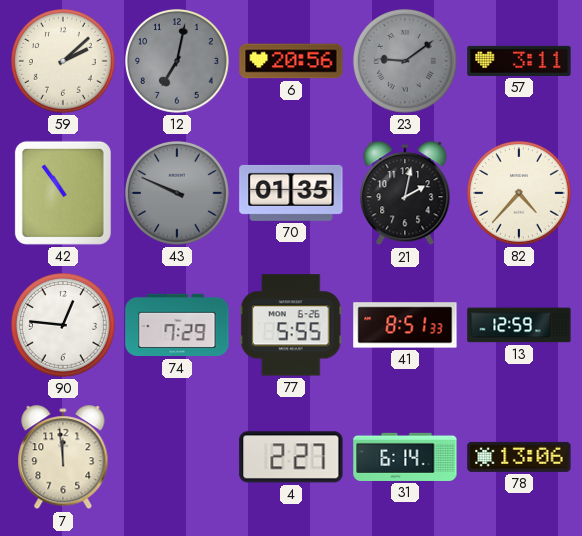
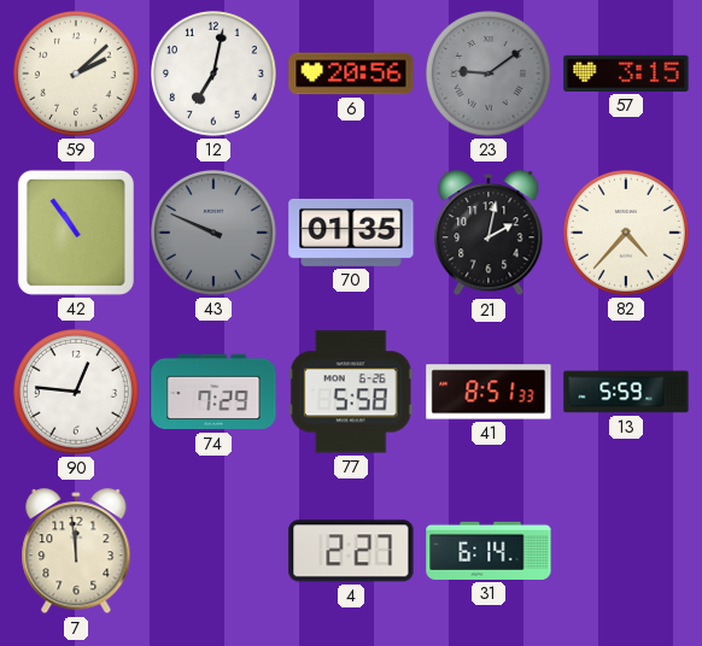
12 dial: grey -> white
57: 3:11 -> 3:15
77: 5:55 -> 5:58
13: 12:59 -> 5:59
78: 13:06 -> none
